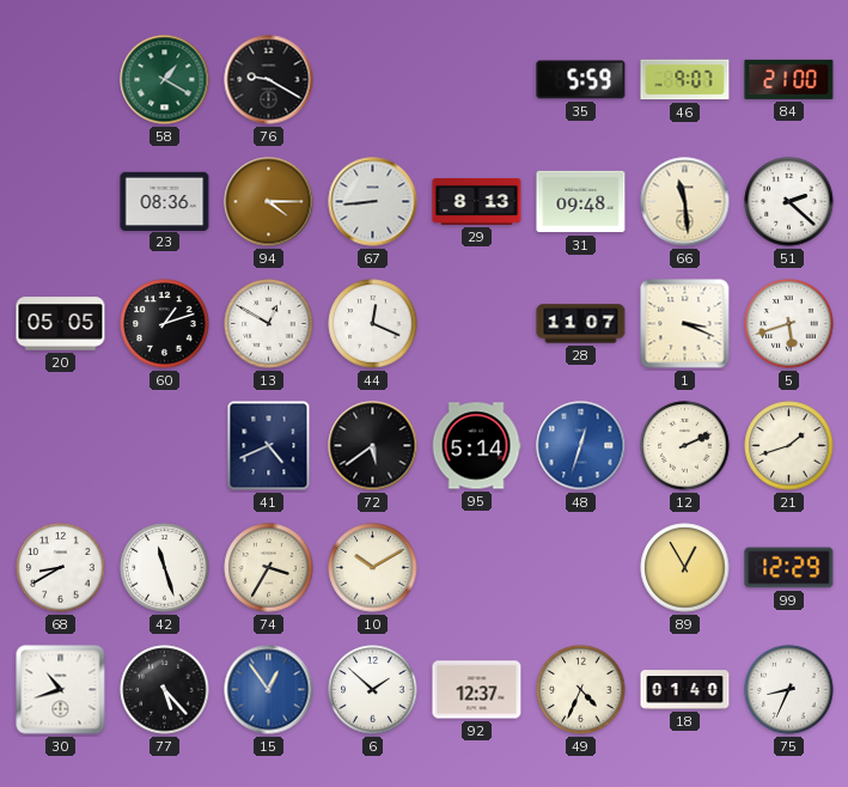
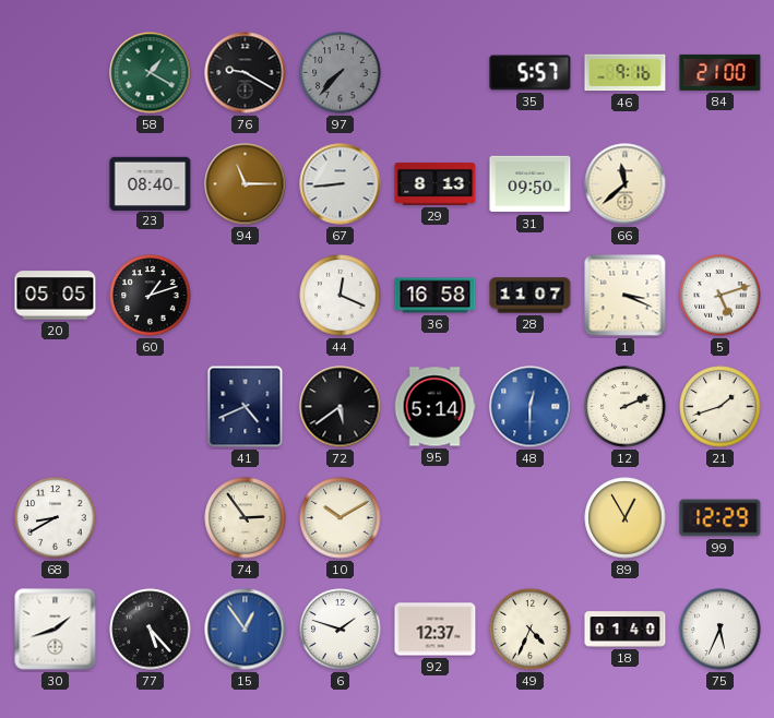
97: none -> 7:37
35: 5:59 -> 5:57
46: 9:07 -> 9:16
23: 08:36 -> 08:40
94: 4:15 -> 11:15
31: 09:48 -> 09:50
66: 11:29 -> 11:38
51: 2:22 -> none
13: 12:50 -> none
36: none -> 16:58
5: 5:42 -> 5:12
48: 12:33 -> 12:30
42: 11:27 -> none
74: 3:35 -> 2:54
30: 10:42 -> 1:42
6: 1:52 -> 1:48
75: 8:34 -> 5:34
